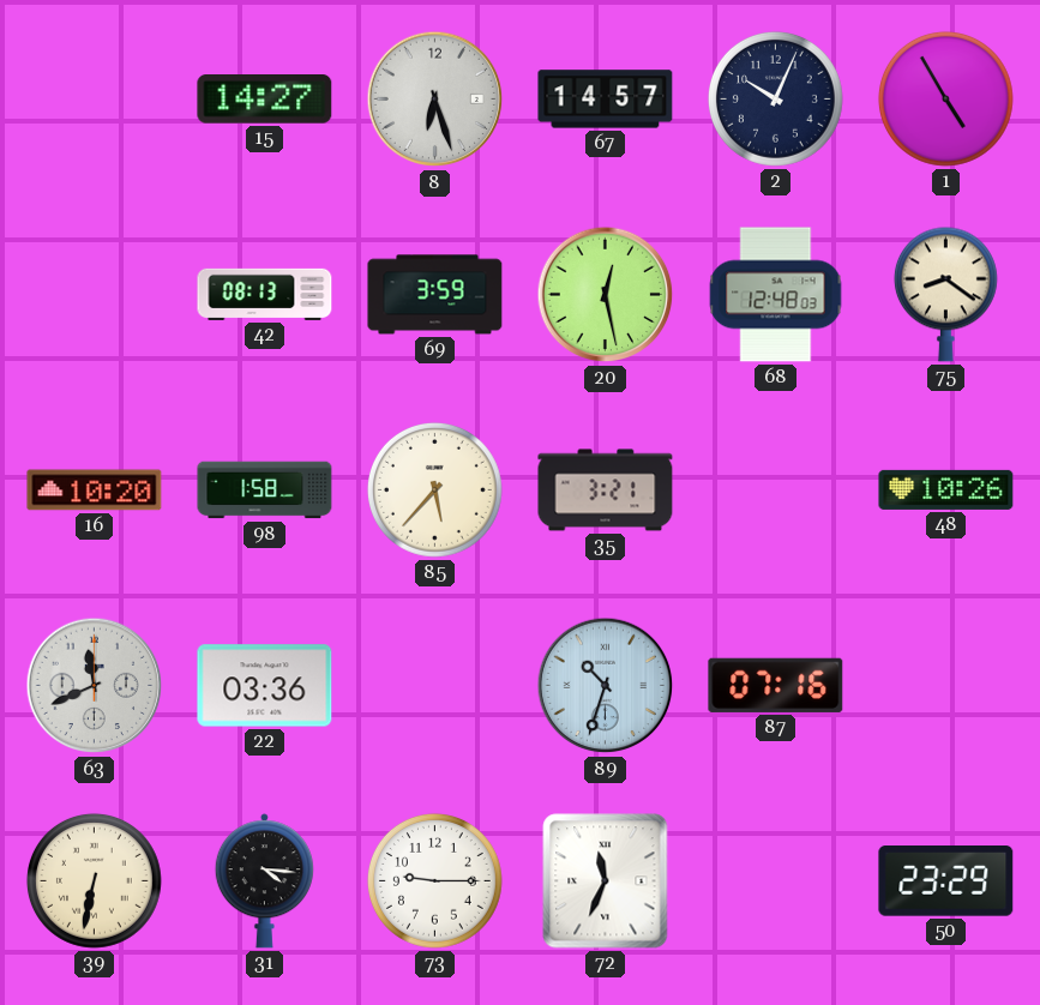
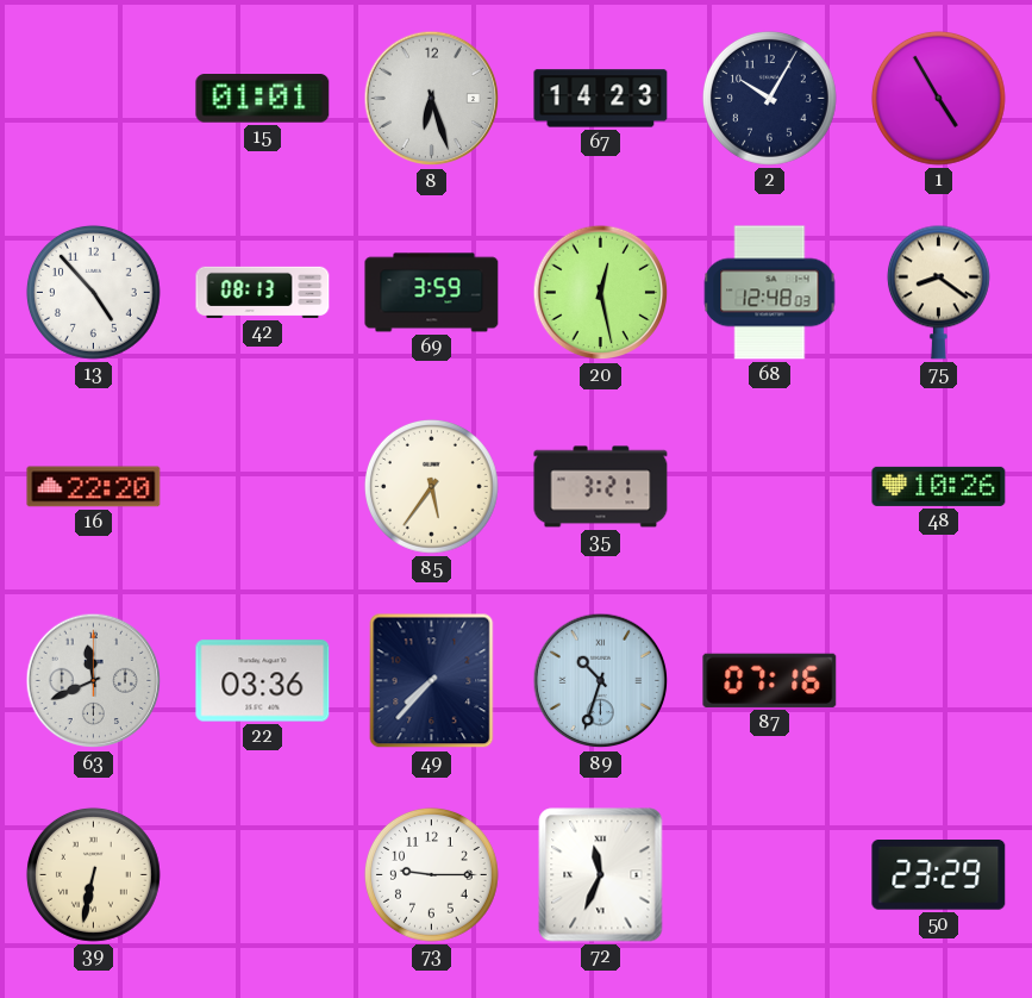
15: 14:27 -> 01:01
67: 14:57 -> 14:23
2: 10:04 -> 10:05
13: none -> 4:53
16: 10:20 -> 22:20
98: 1:58 -> none
85: 5:37 -> 5:36
49: none -> 7:37
31: 4:16 -> none
